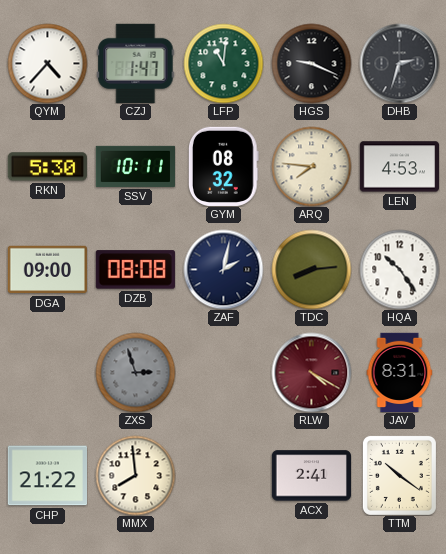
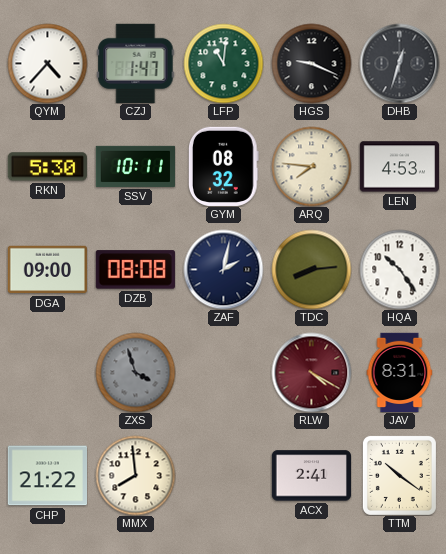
DHB: 2:33 -> 12:33
ZXS: 2:57 -> 3:57
